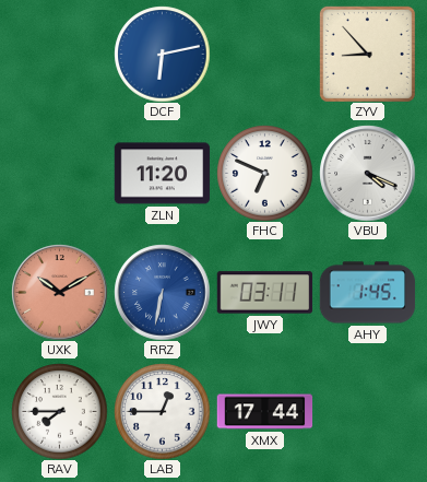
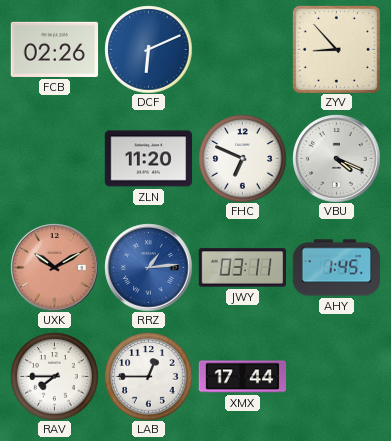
FCB: none -> 02:26
DCF: 6:13 -> 6:11
RRZ: 6:32 -> 1:14
